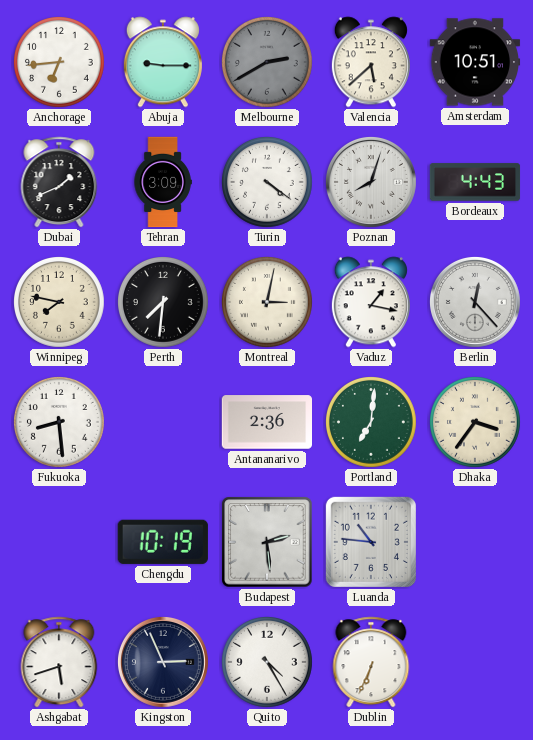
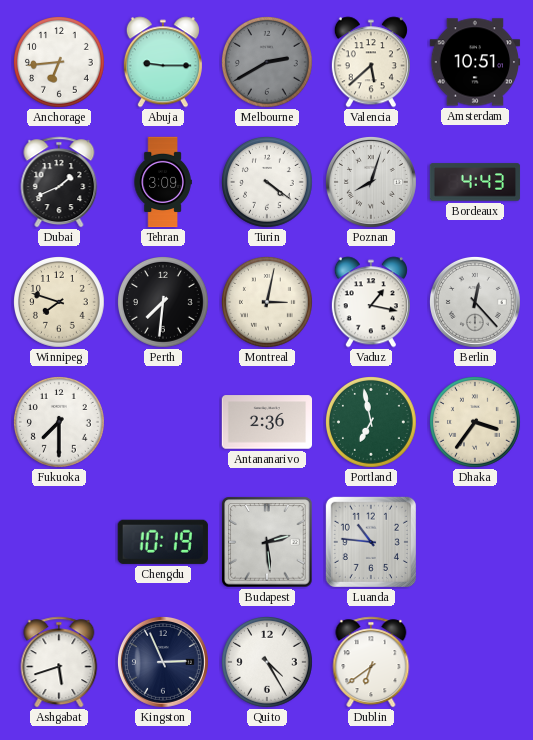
Winnipeg: 7:47 -> 7:48
Fukuoka: 8:29 -> 7:30
Portland: 7:01 -> 6:58
Dublin: 6:34 -> 6:39
